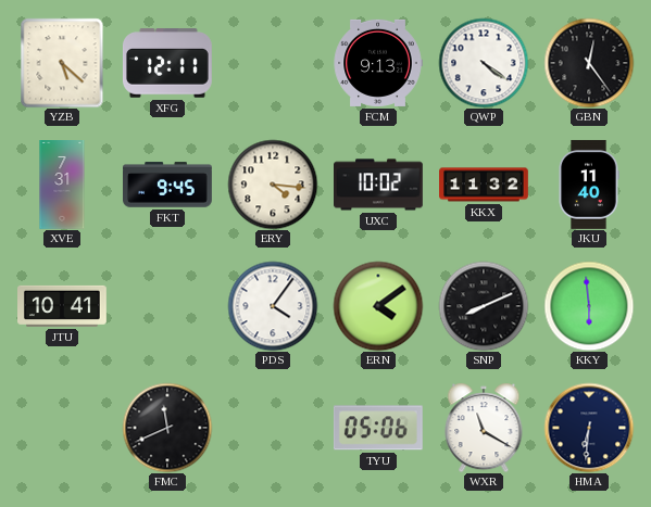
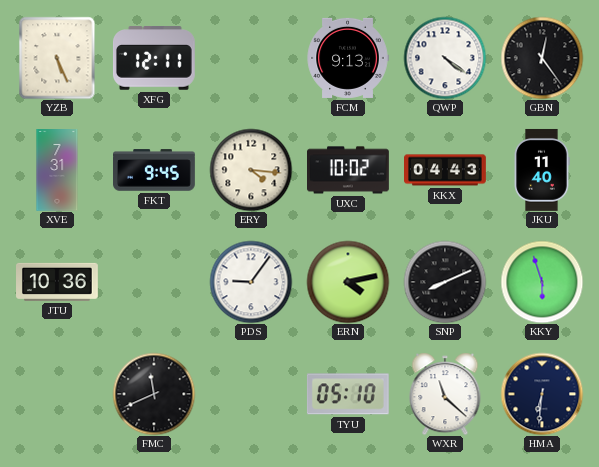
YZB: 5:22 -> 5:26
KKX: 11:32 -> 04:43
JTU: 10:41 -> 10:36
PDS: 4:06 -> 9:06
ERN: 4:09 -> 4:13
KKY: 5:59 -> 5:57
TYU: 05:06 -> 05:10
WXR: 11:20 -> 11:22
